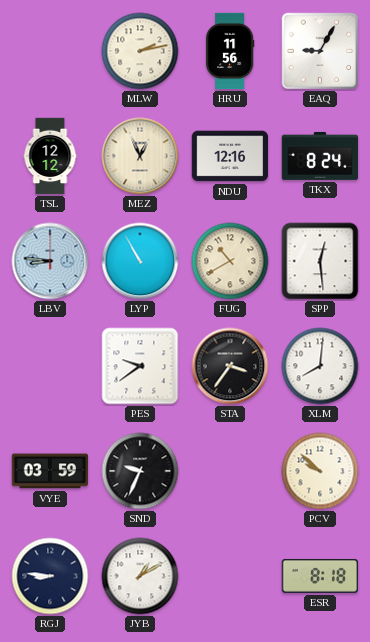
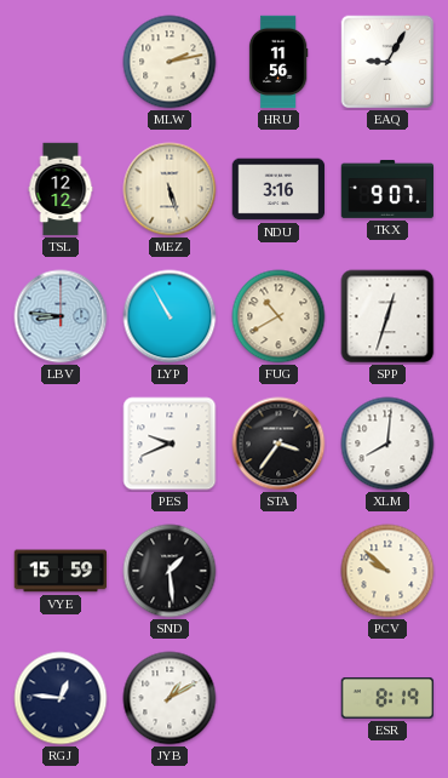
MEZ: 12:56 -> 5:27
NDU: 12:16 -> 3:16
TKX: 8:24 -> 9:07
SPP: 12:29 -> 12:33
PES: 9:39 -> 9:41
VYE: 03:59 -> 15:59
SND: 9:34 -> 1:29
RGJ: 8:46 -> 12:46
ESR: 8:18 -> 8:19
